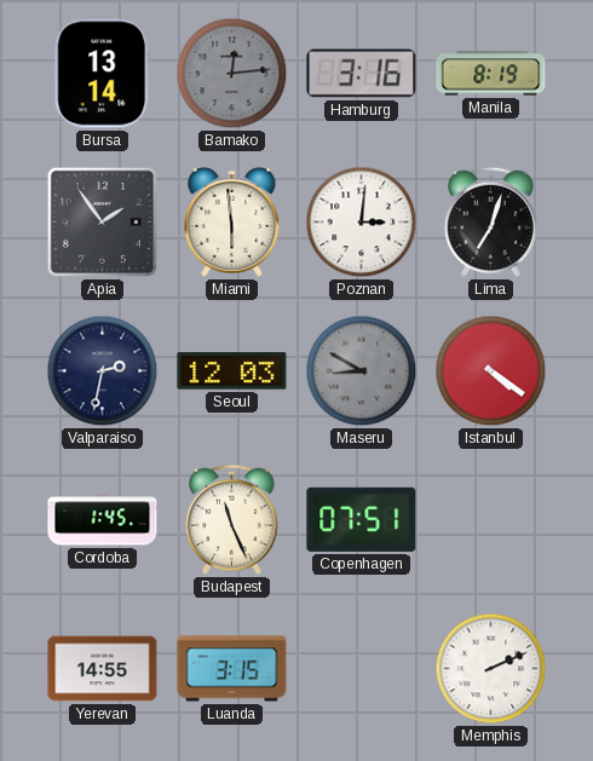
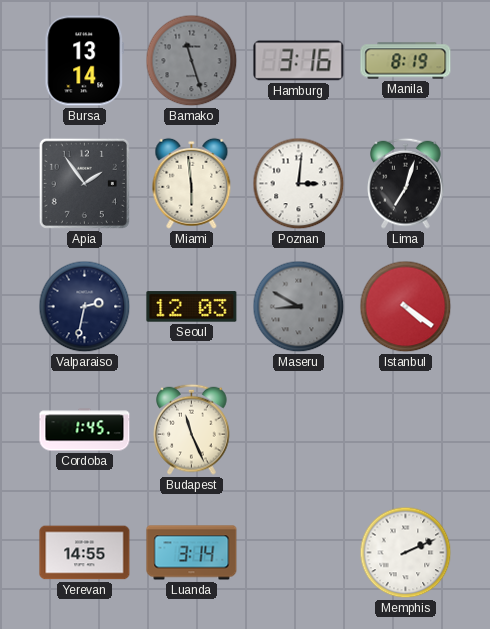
Bamako: 12:14 -> 11:27
Copenhagen: 07:51 -> none
Luanda: 3:15 -> 3:14
